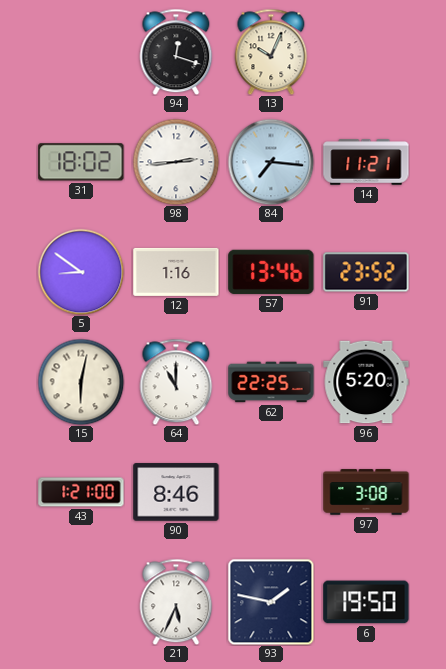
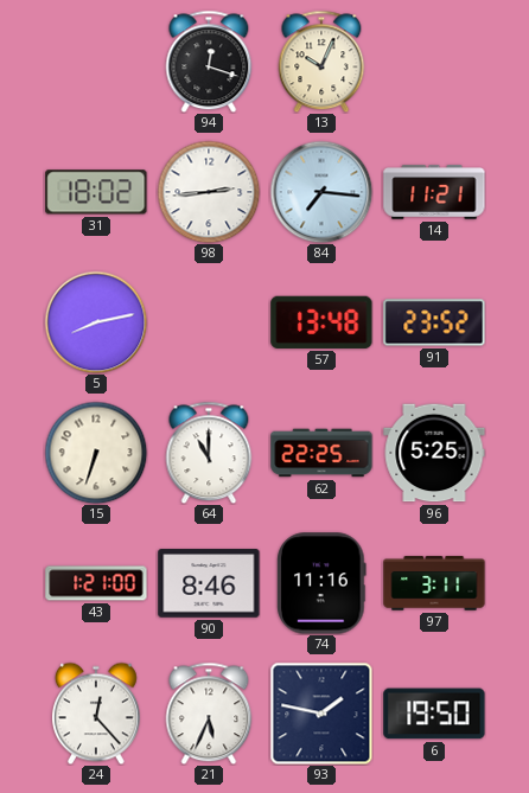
5: 8:51 -> 8:13
12: 1:16 -> none
57: 13:46 -> 13:48
15: 6:02 -> 6:33
96: 5:20 -> 5:25
74: none -> 11:16
97: 3:08 -> 3:11
24: none -> 12:23
